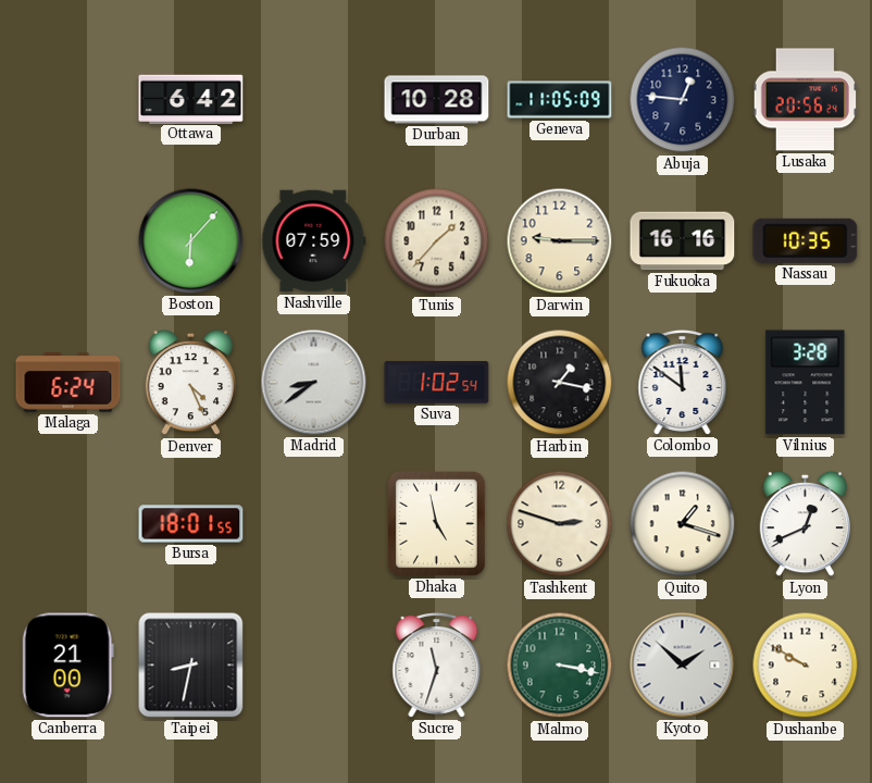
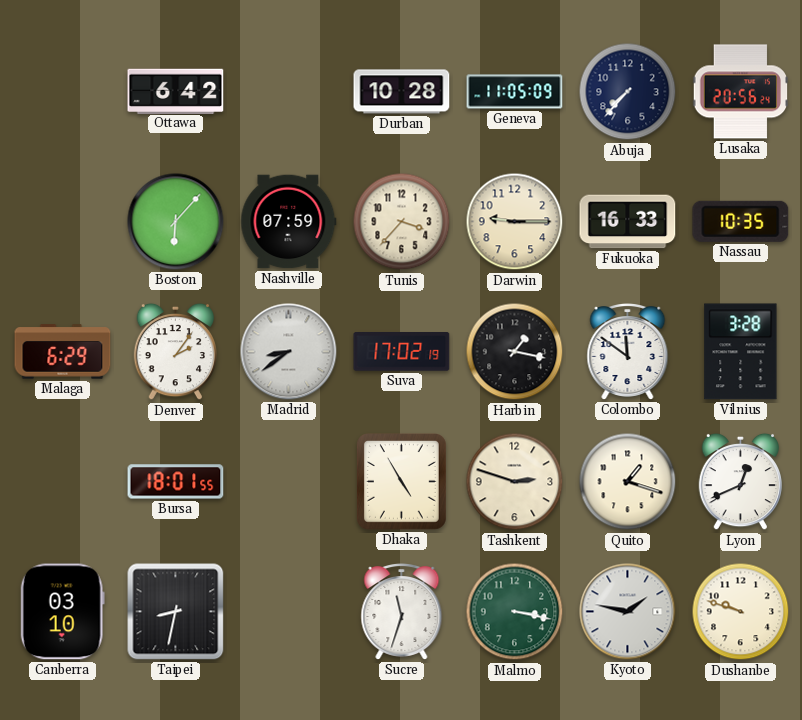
Abuja: 12:46 -> 7:37
Tunis: 1:37 -> 3:37
Fukuoka: 16:16 -> 16:33
Malaga: 6:24 -> 6:29
Denver: 4:26 -> 2:06
Suva: 1:02 -> 17:02
Dhaka: 4:58 -> 4:55
Canberra: 21:00 -> 03:10
Kyoto: 1:52 -> 1:47
Dushanbe: 9:50 -> 9:48
